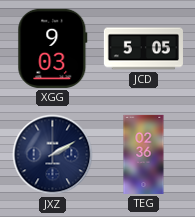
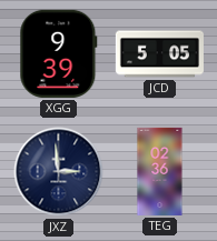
XGG: 9:03 -> 9:39
JXZ: 2:10 -> 2:59
